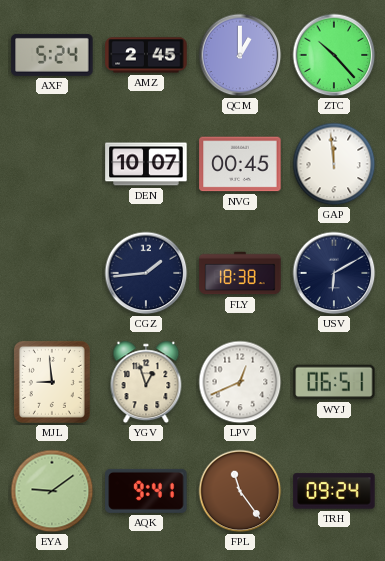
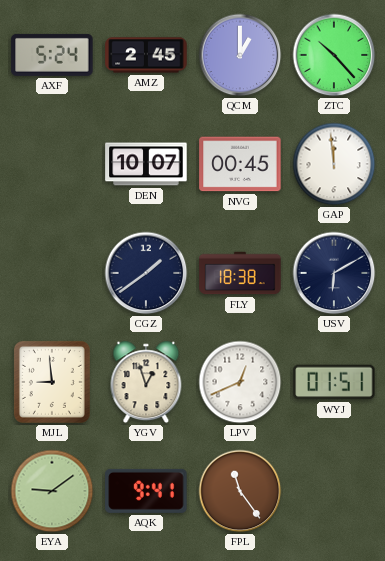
CGZ: 1:44 -> 1:39
WYJ: 06:51 -> 01:51
TRH: 09:24 -> none
